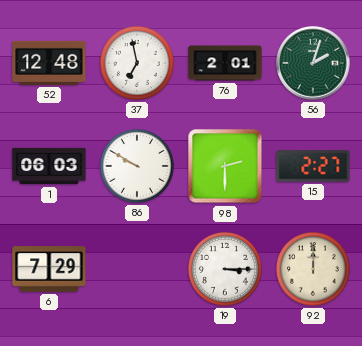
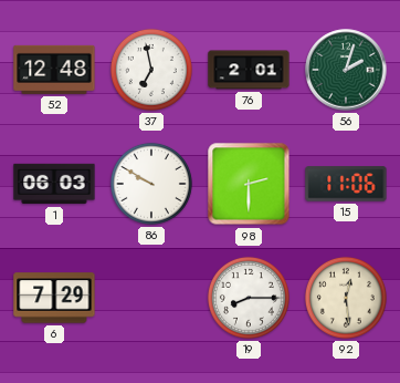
15: 2:27 -> 11:06
19: 3:15 -> 8:15
92: 12:00 -> 12:29
